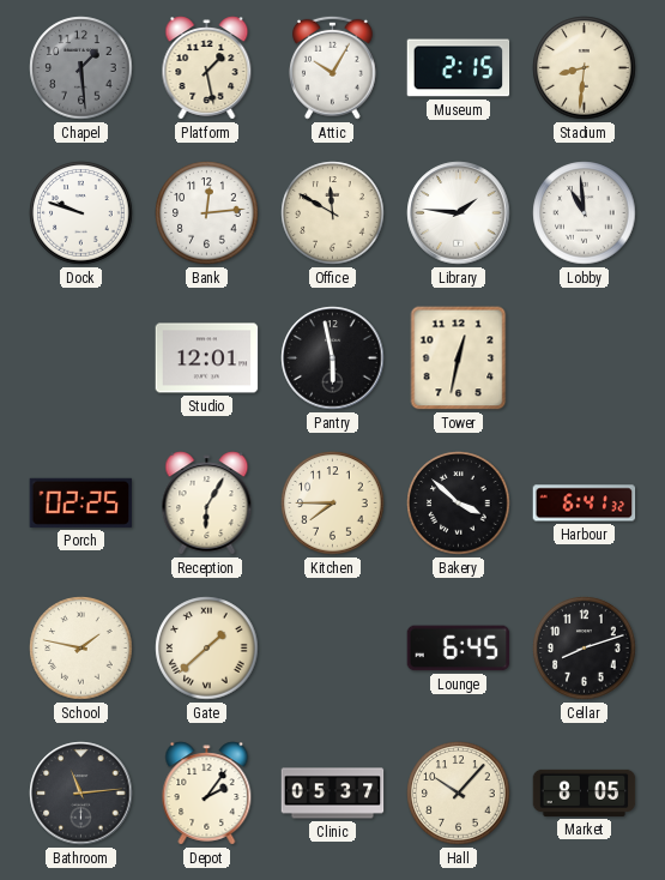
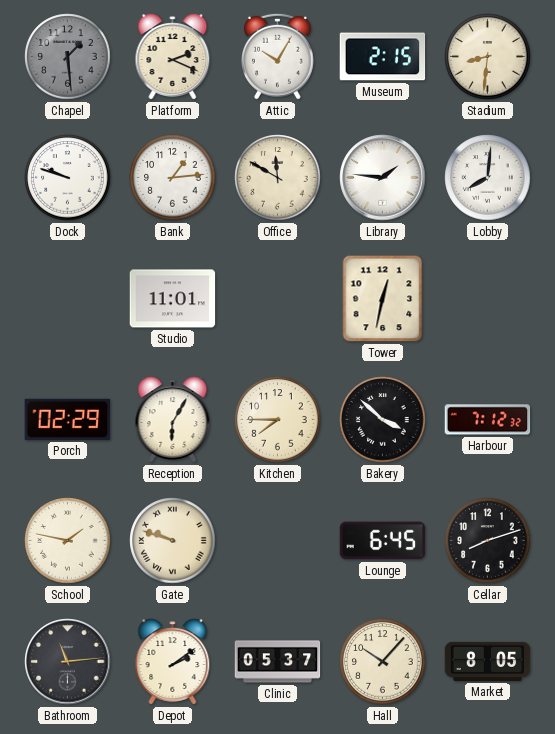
Platform: 1:28 -> 2:19
Bank: 12:14 -> 1:14
Lobby: 10:59 -> 8:01
Studio: 12:01 -> 11:01
Pantry: 5:58 -> none
Porch: 02:25 -> 02:29
Harbour: 6:41 -> 7:12
Gate: 1:38 -> 9:48
Depot: 2:06 -> 2:09
